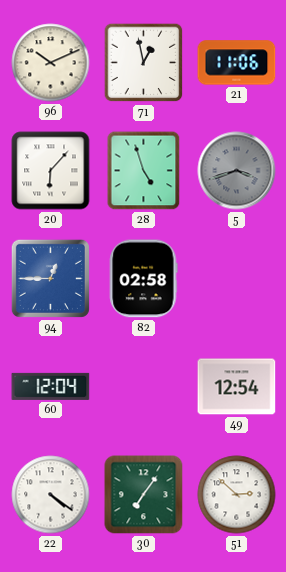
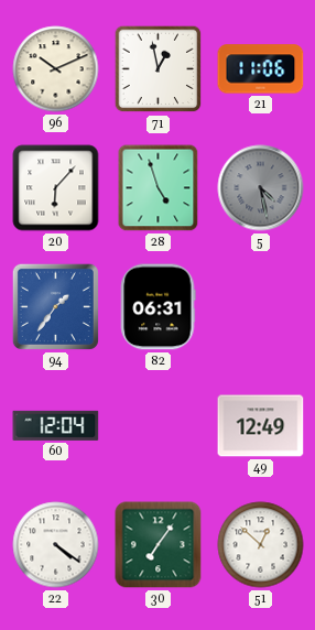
5: 3:42 -> 4:28
94: 12:45 -> 1:36
82: 02:58 -> 06:31
49: 12:54 -> 12:49
51: 2:52 -> 12:52
